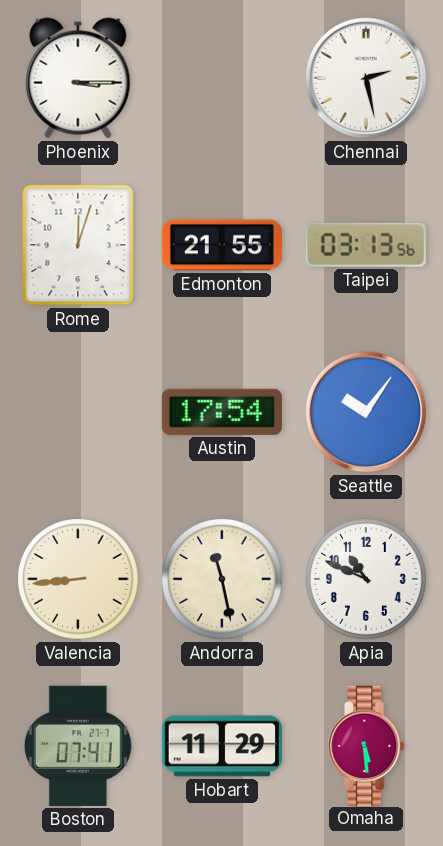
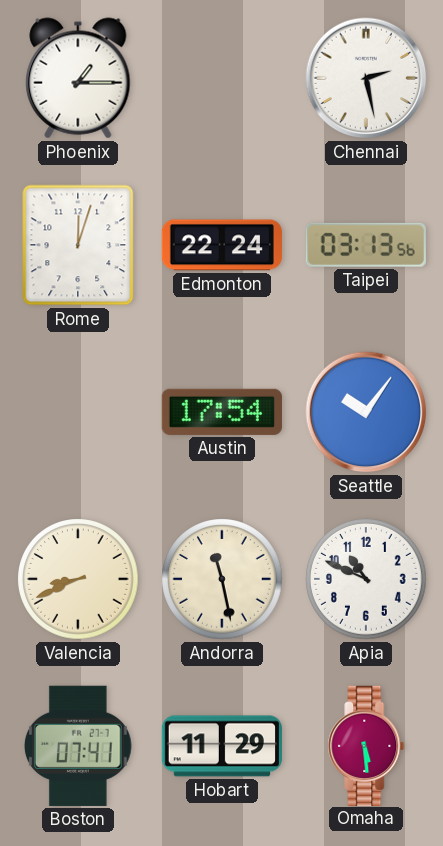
Phoenix: 3:15 -> 1:15
Edmonton: 21:55 -> 22:24
Valencia: 8:44 -> 8:41
